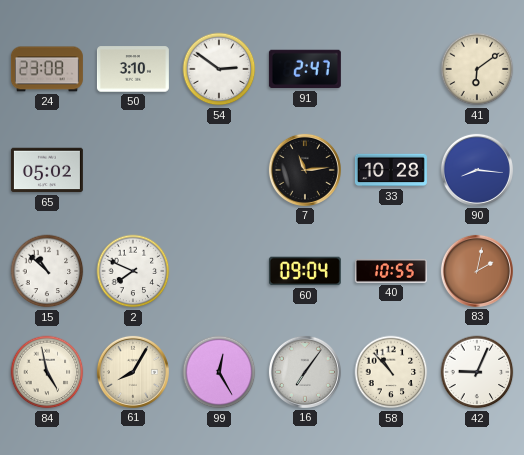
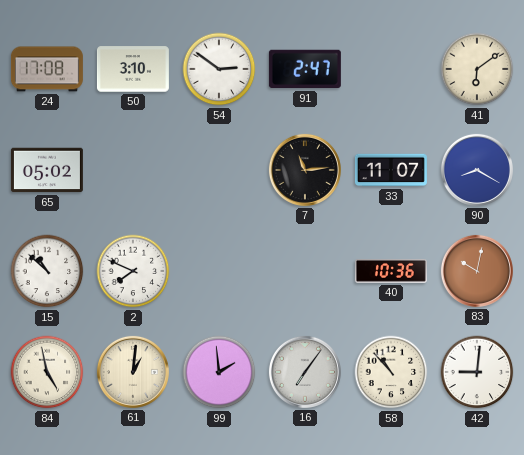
24: 23:08 -> 17:08
33: 10:28 -> 11:07
90: 8:16 -> 8:20
60: 09:04 -> none
40: 10:55 -> 10:36
83: 2:02 -> 10:02
61: 8:05 -> 1:01
99: 12:25 -> 1:59
42: 9:04 -> 9:01
